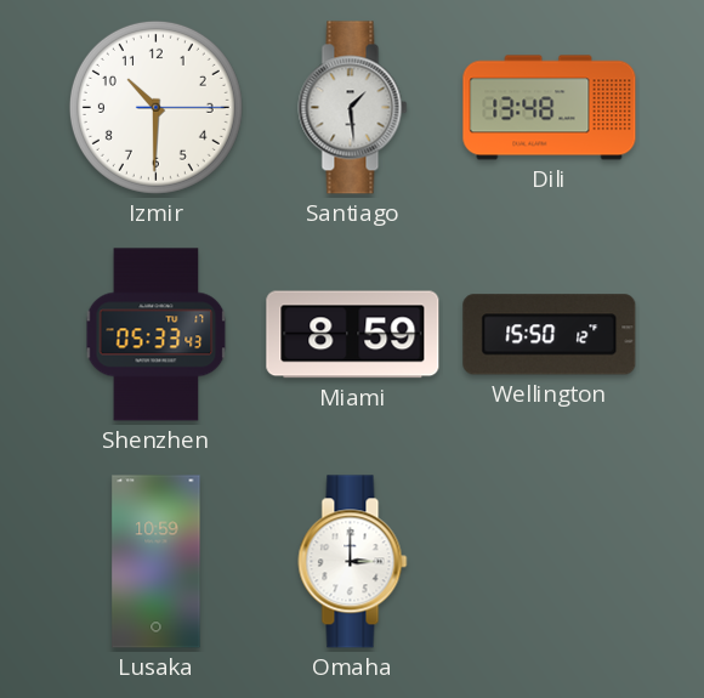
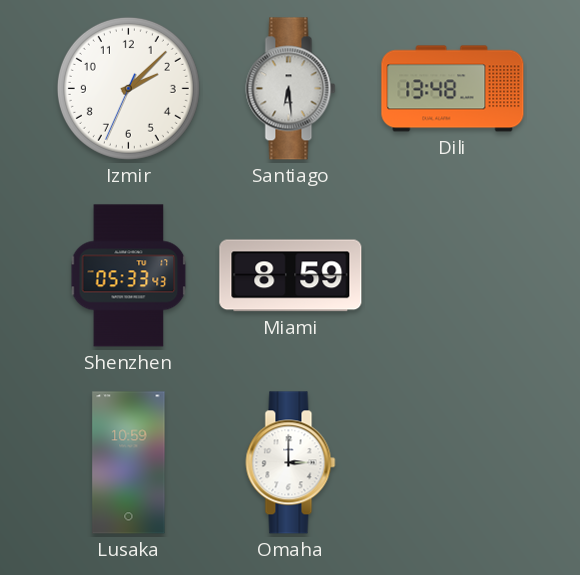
Izmir: 10:30 -> 2:07
Santiago: 1:29 -> 6:29
Wellington: 15:50 -> none
